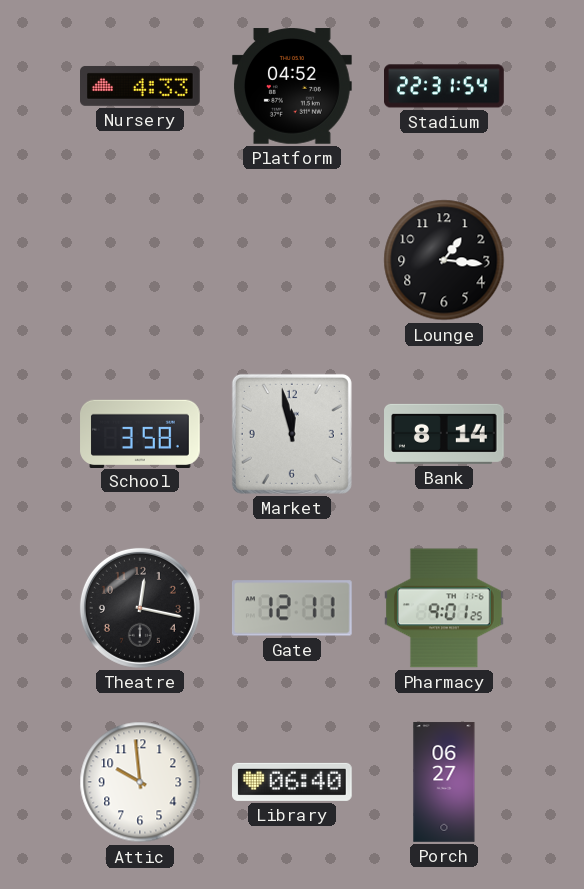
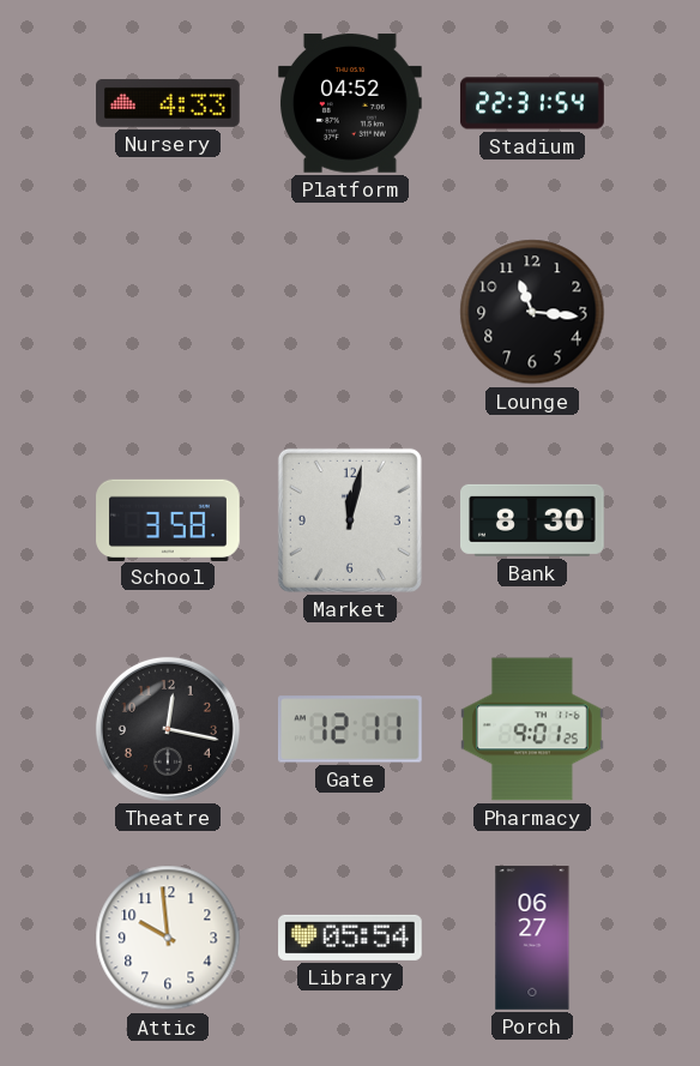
Lounge: 1:16 -> 11:16
Market: 11:58 -> 12:02
Bank: 8:14 -> 8:30
Library: 06:40 -> 05:54
